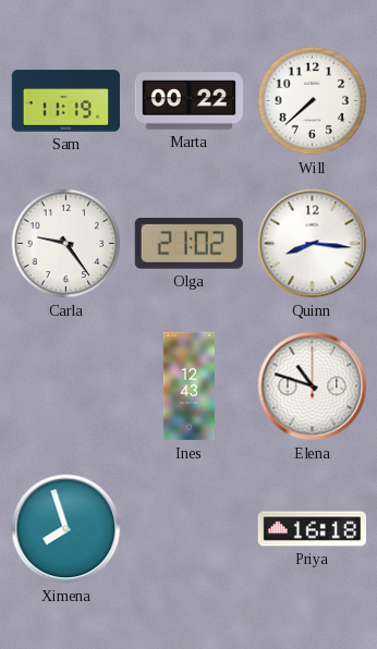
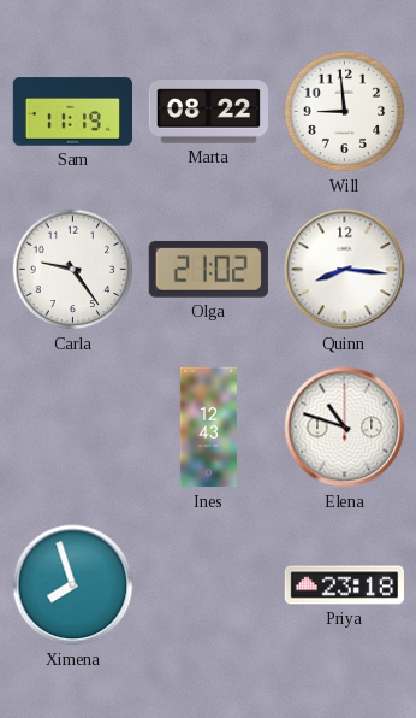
Marta: 00:22 -> 08:22
Will: 7:38 -> 8:59
Priya: 16:18 -> 23:18
